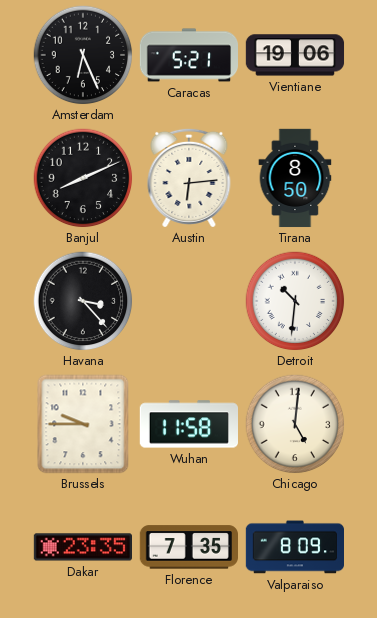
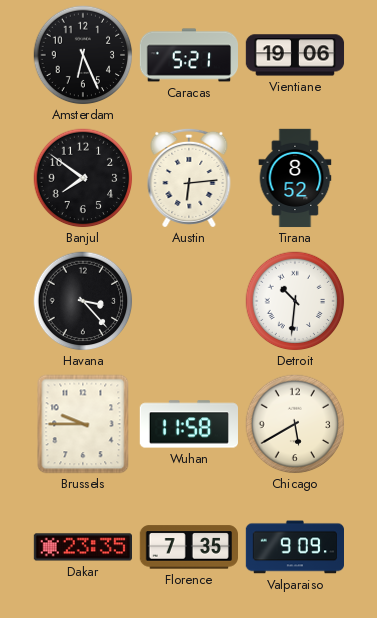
Banjul: 8:11 -> 7:51
Tirana: 8:50 -> 8:52
Chicago: 5:01 -> 5:40
Valparaiso: 8:09 -> 9:09
